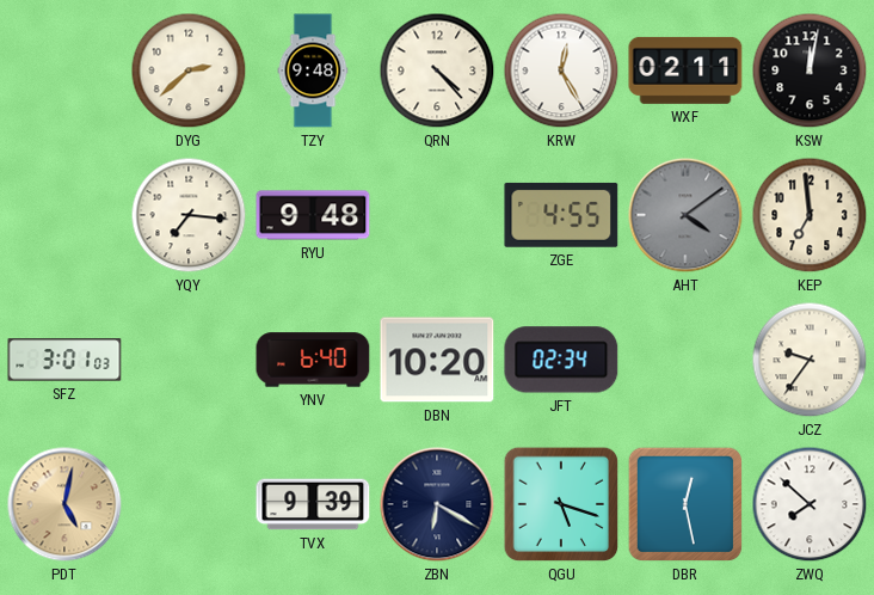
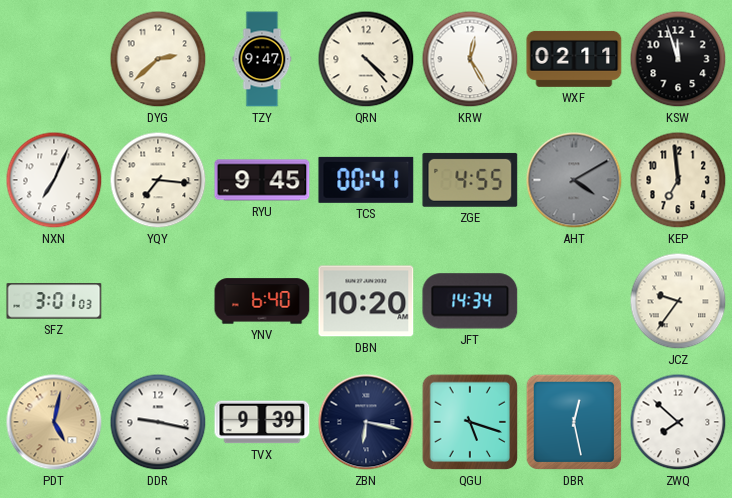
TZY: 9:48 -> 9:47
KSW: 12:02 -> 11:57
NXN: none -> 7:04
RYU: 9:48 -> 9:45
TCS: none -> 00:41
AHT: 4:09 -> 4:10
JFT: 02:34 -> 14:34
DDR: none -> 9:17
ZBN: 6:20 -> 6:17
